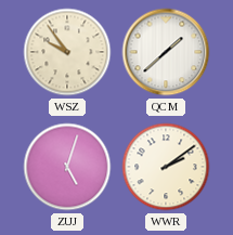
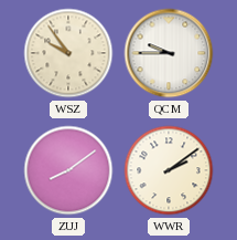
QCM: 1:38 -> 9:45
ZUJ: 5:03 -> 8:09
